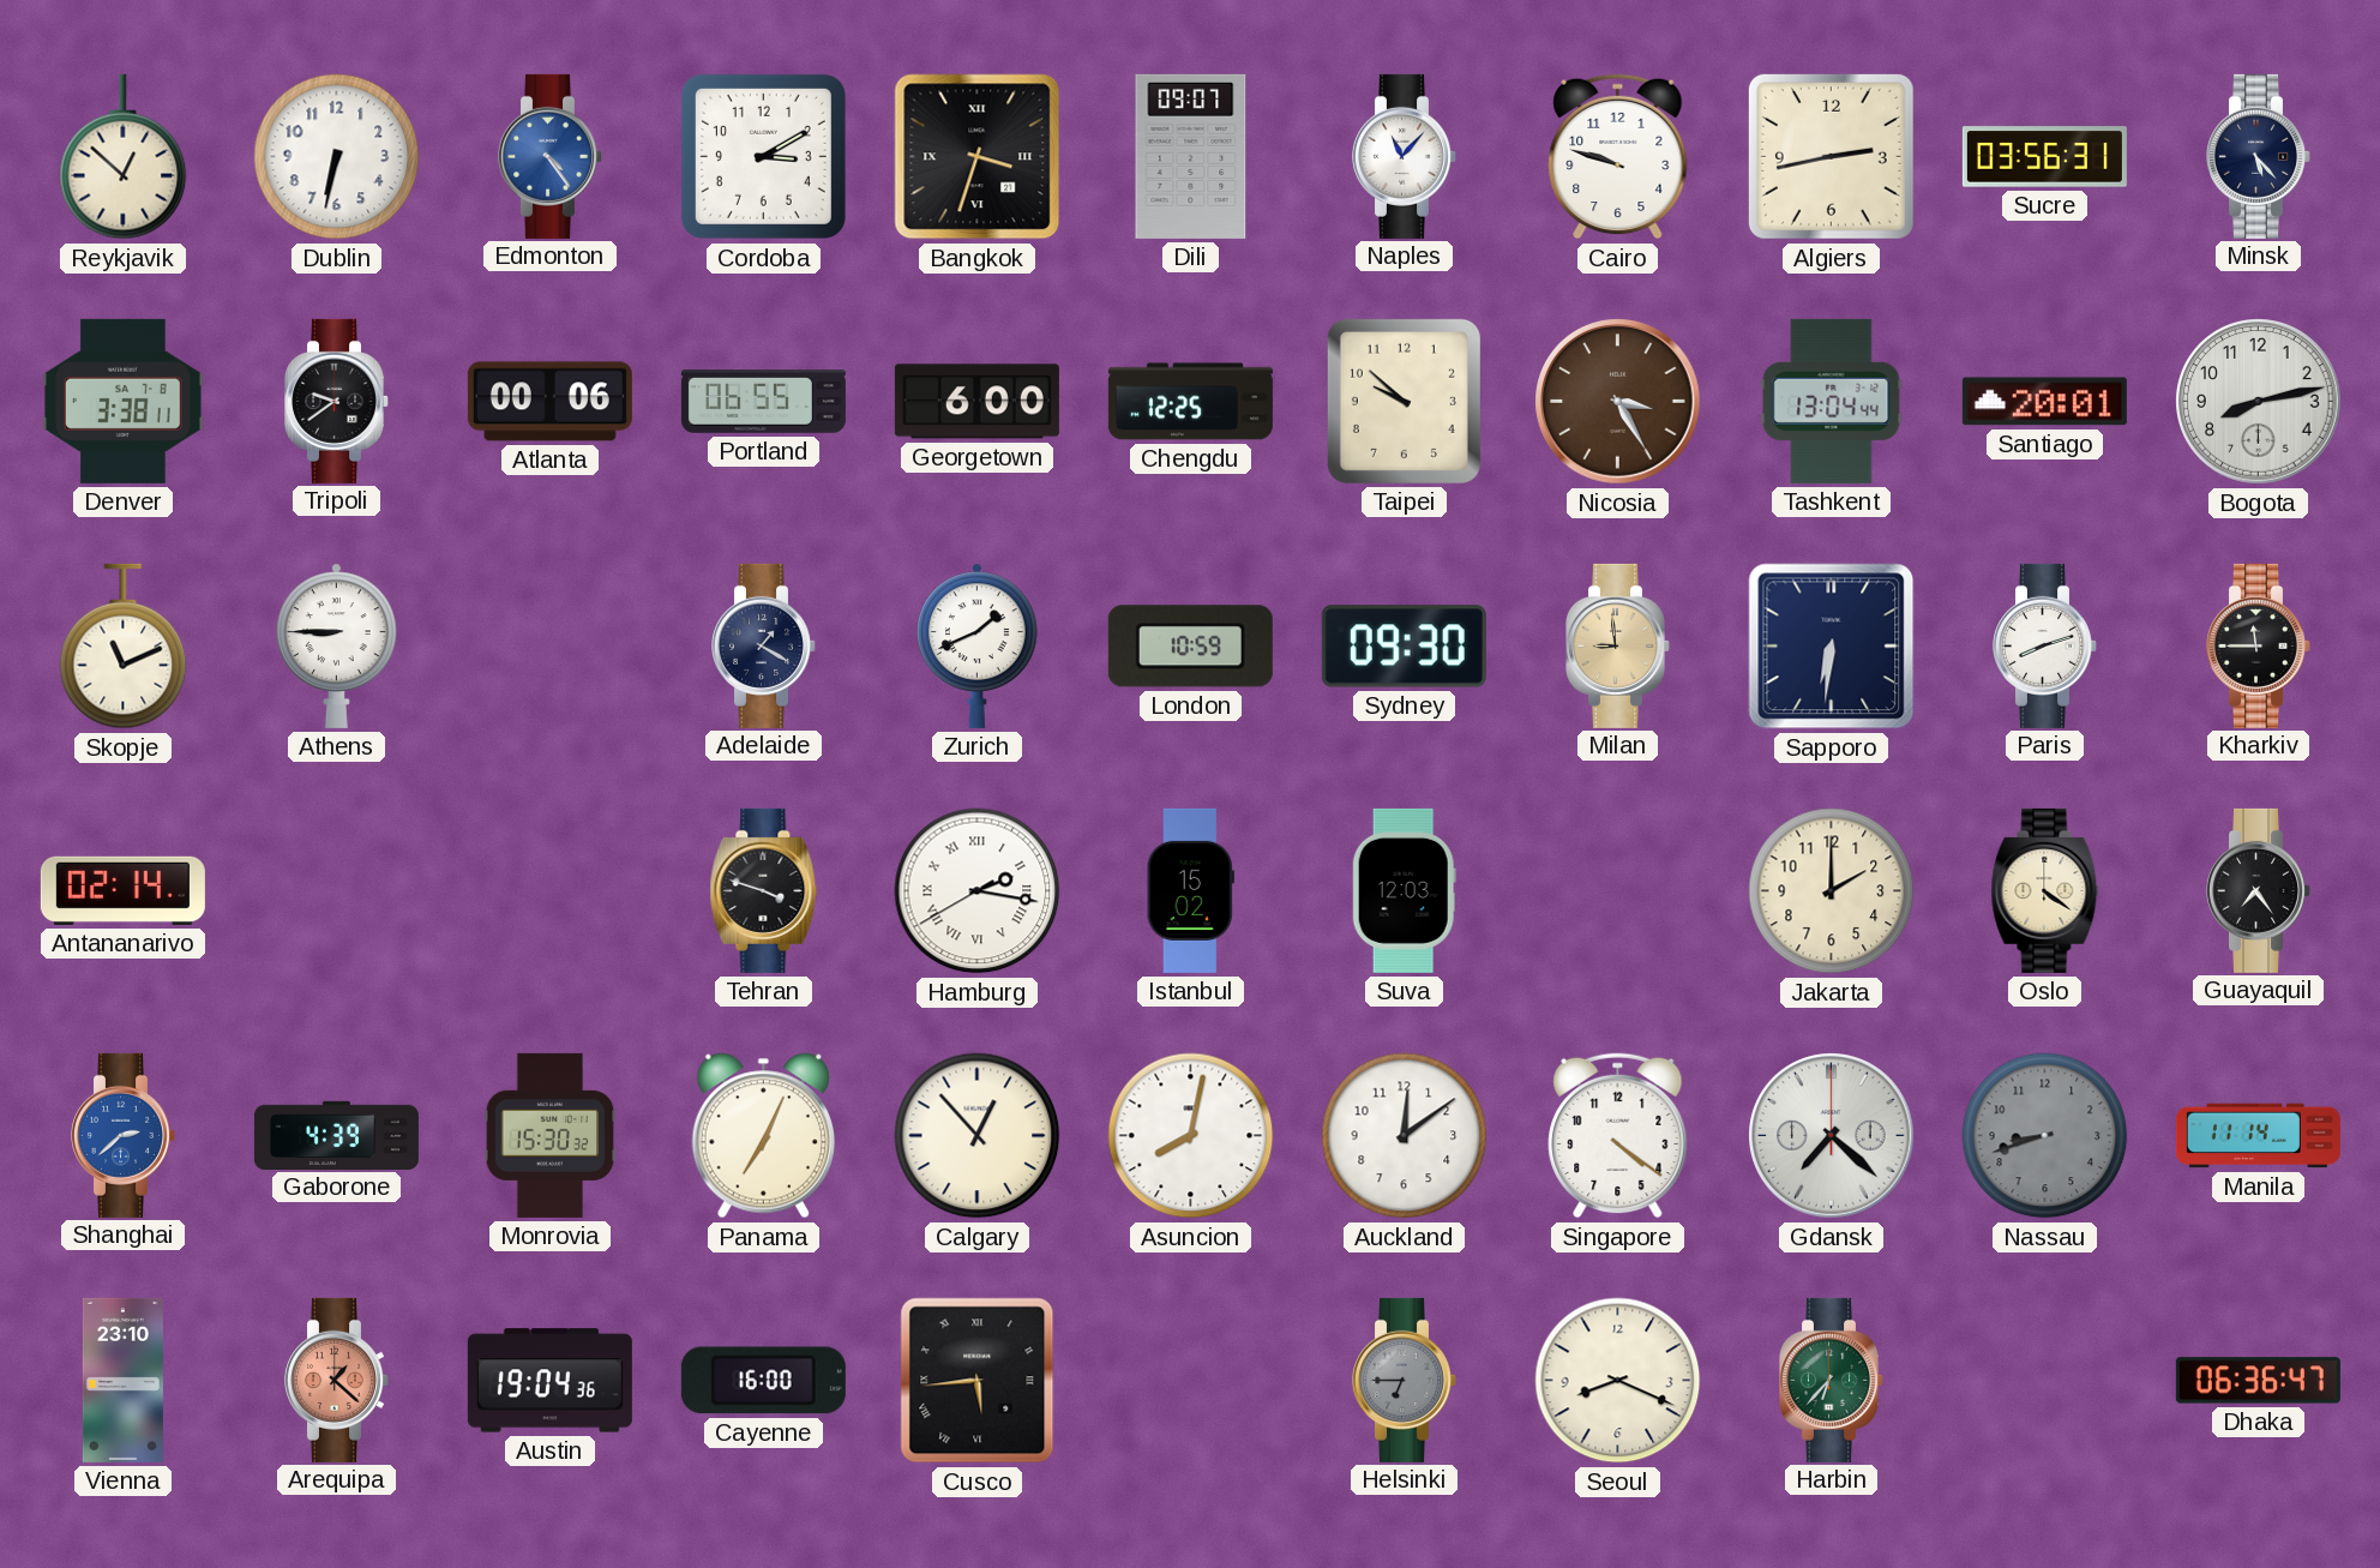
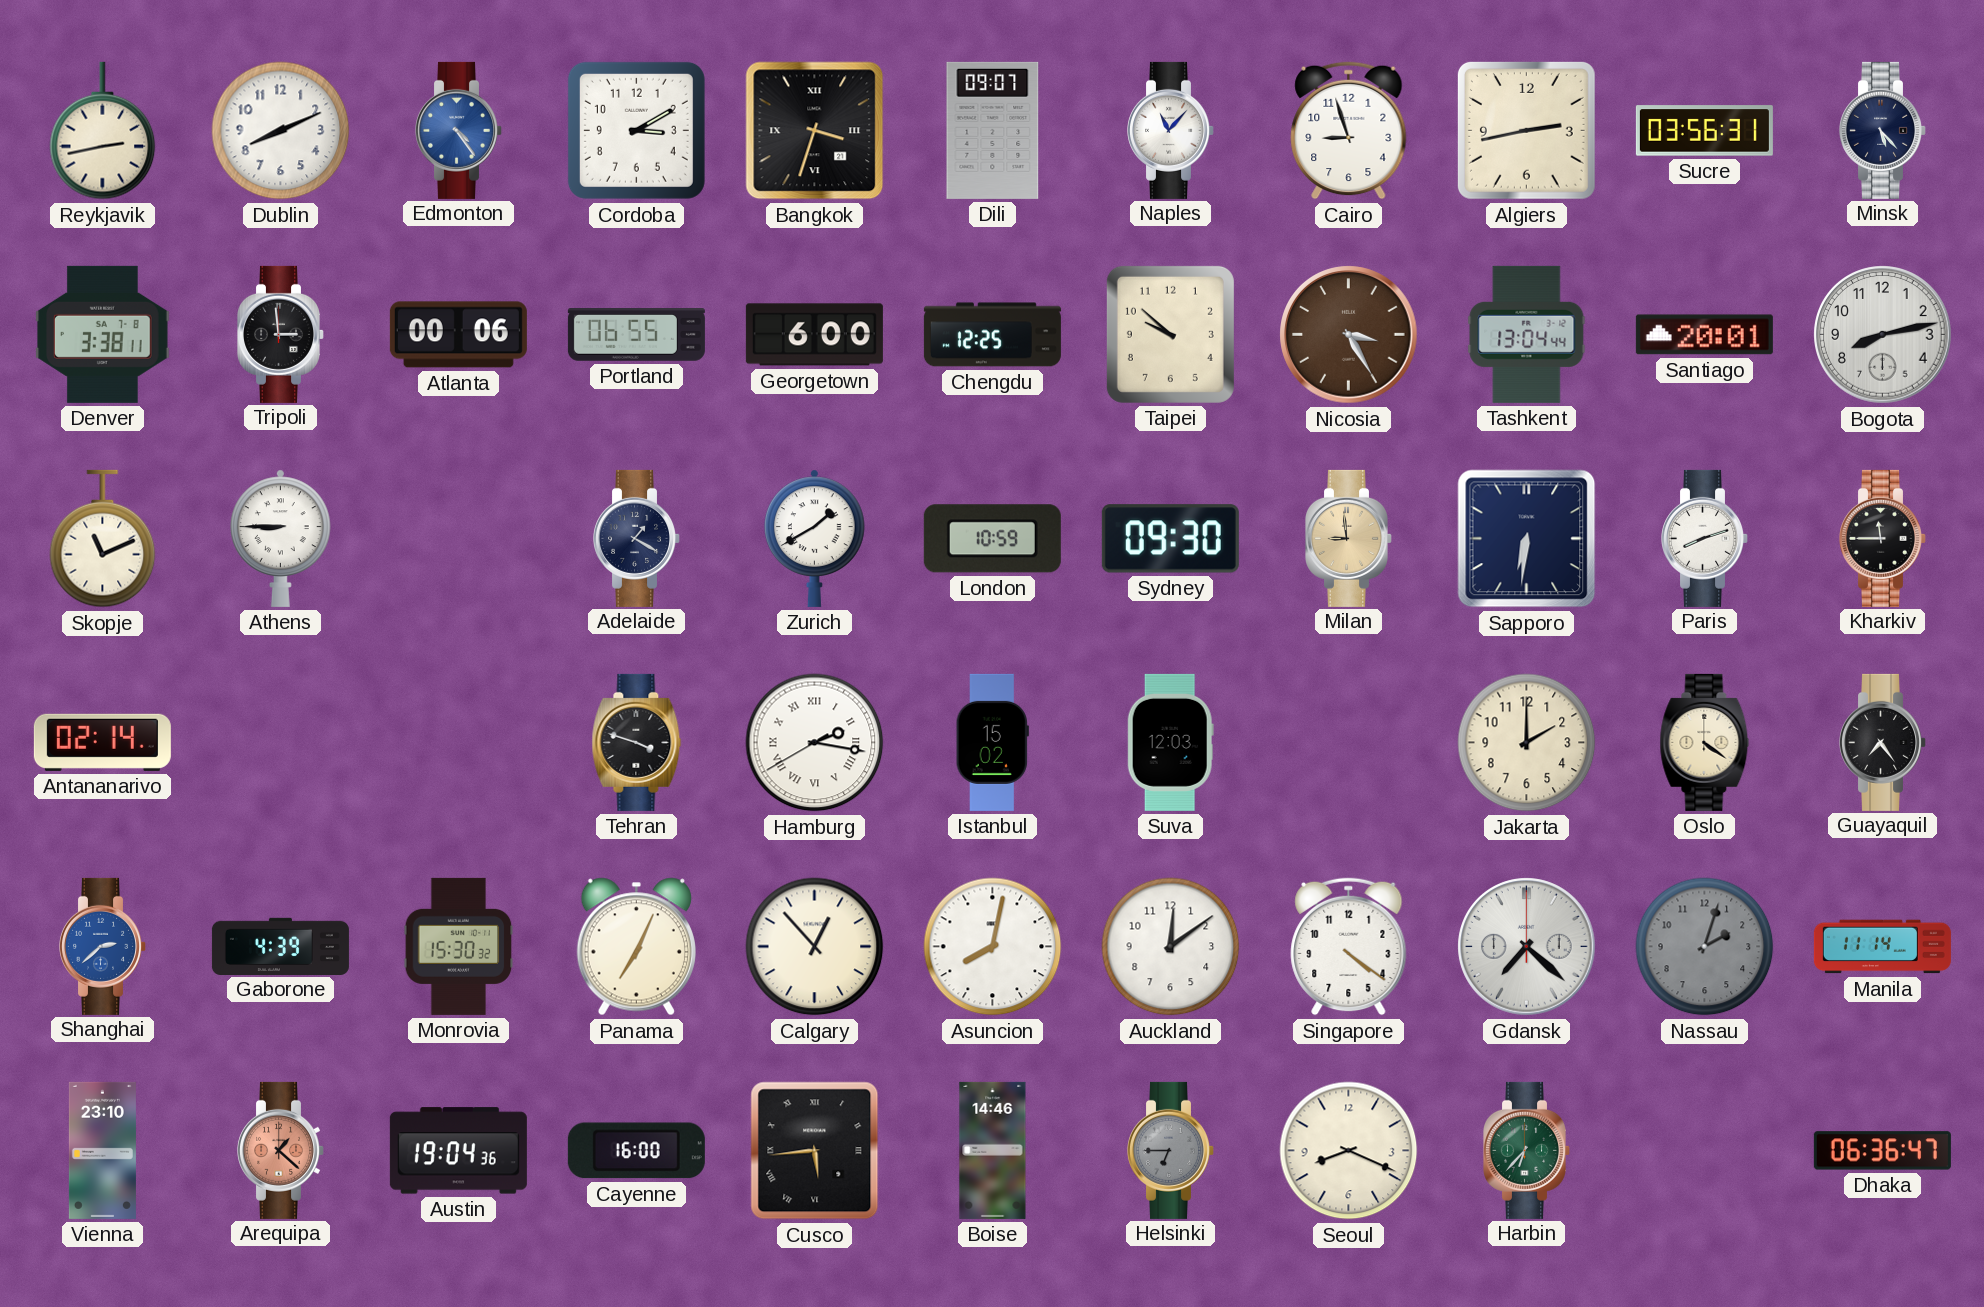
Reykjavik: 12:52 -> 2:43
Dublin: 6:32 -> 8:11
Cairo: 9:48 -> 8:57
Tripoli: 9:39 -> 2:59
Zurich: 1:41 -> 1:40
Nassau: 8:42 -> 2:03
Boise: none -> 14:46
